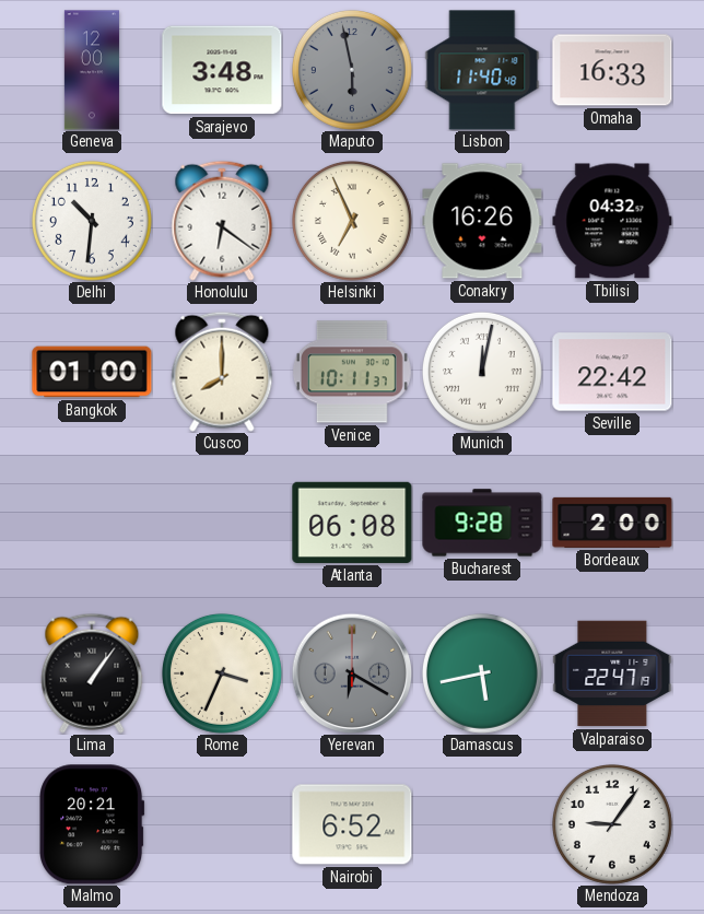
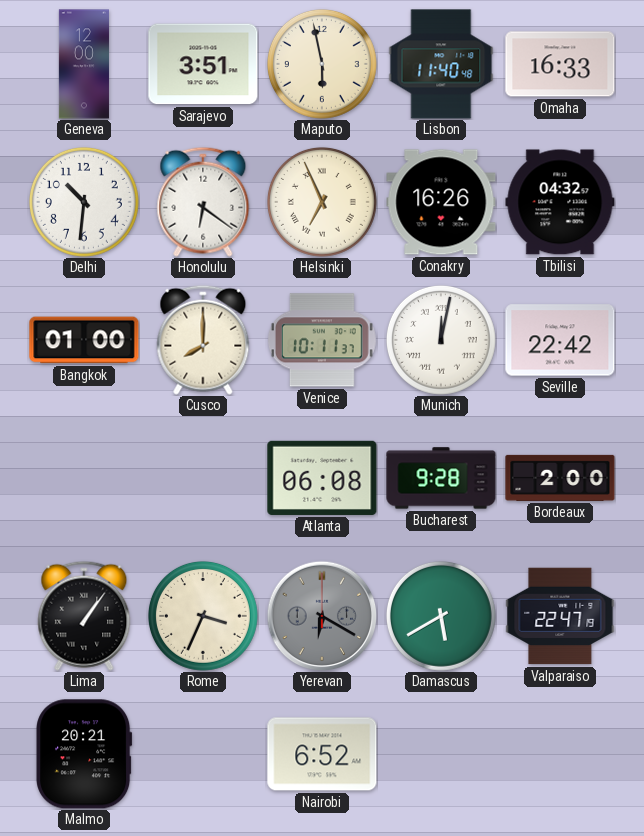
Sarajevo: 3:48 -> 3:51
Maputo dial: grey -> cream
Damascus: 5:43 -> 5:40
Mendoza: 9:06 -> none
